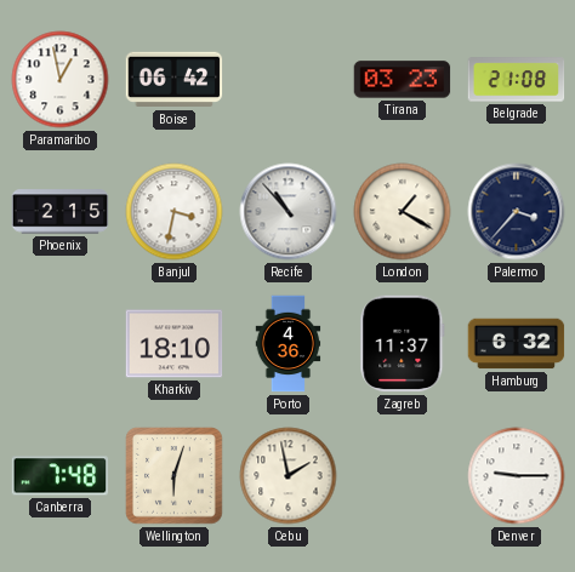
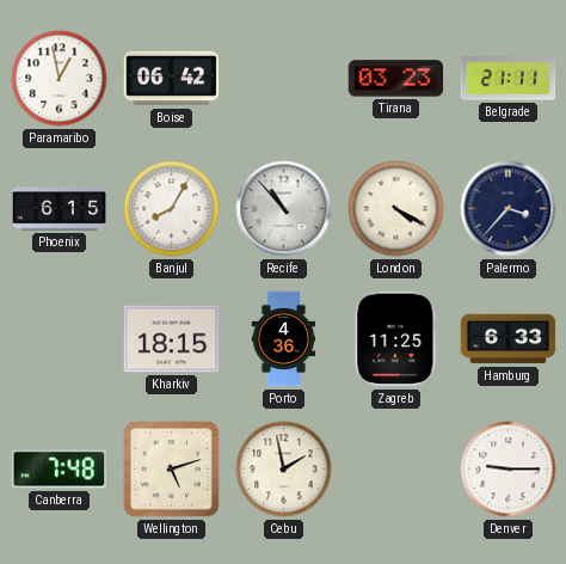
Belgrade: 21:08 -> 21:11
Phoenix: 2:15 -> 6:15
Banjul: 3:32 -> 8:05
London: 1:20 -> 4:20
Kharkiv: 18:10 -> 18:15
Zagreb: 11:37 -> 11:25
Hamburg: 6:32 -> 6:33
Wellington: 6:03 -> 5:12
